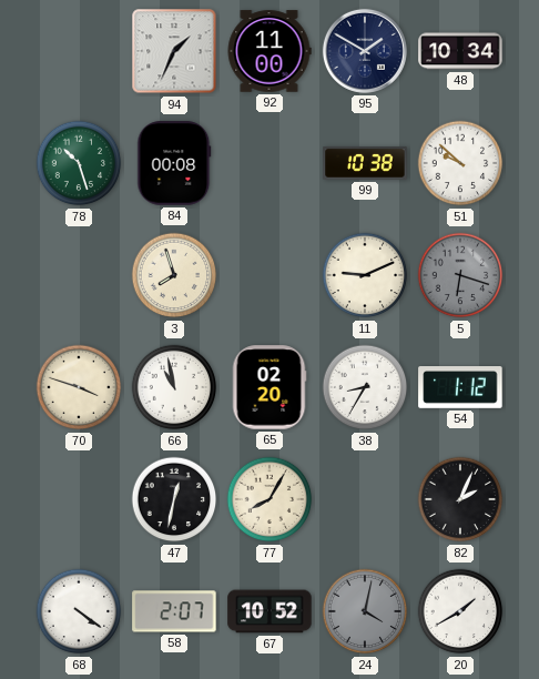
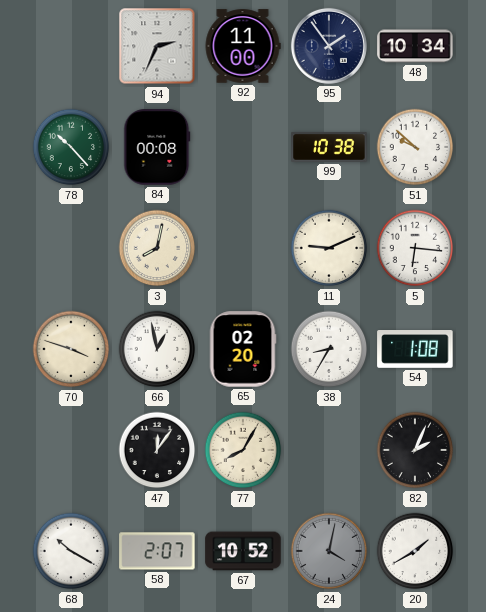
94: 1:34 -> 2:34
95: 1:50 -> 1:54
78: 10:27 -> 10:23
3: 7:57 -> 8:02
5: 6:18 -> 6:16
5 dial: grey -> white
66: 10:58 -> 12:58
54: 1:12 -> 1:08
47: 12:32 -> 12:06
68: 4:21 -> 10:20
